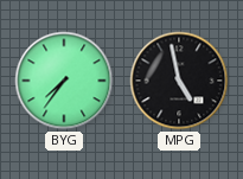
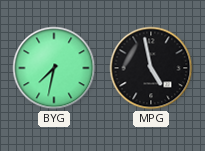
BYG: 7:36 -> 7:32
